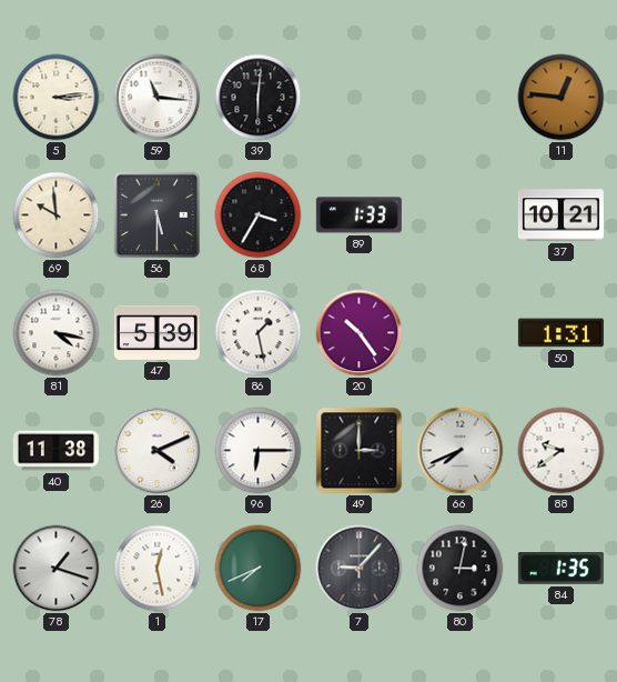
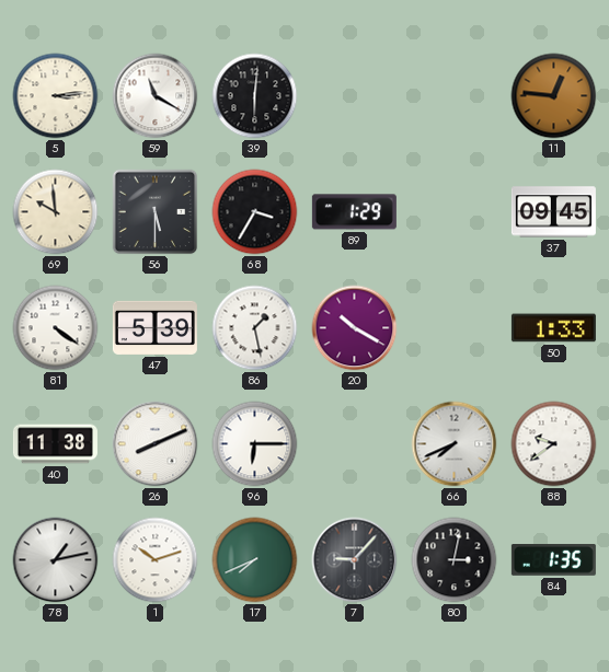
59: 11:16 -> 11:20
89: 1:33 -> 1:29
37: 10:21 -> 09:45
81: 4:17 -> 4:21
20: 10:24 -> 10:20
50: 1:31 -> 1:33
26: 4:11 -> 8:11
49: 3:00 -> none
78: 1:18 -> 1:13
1: 12:28 -> 10:12
